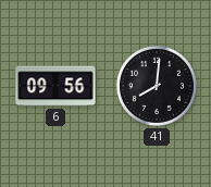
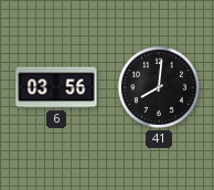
6: 09:56 -> 03:56
